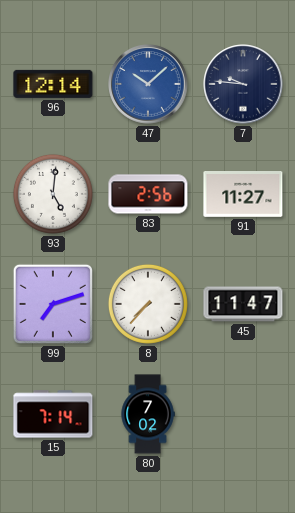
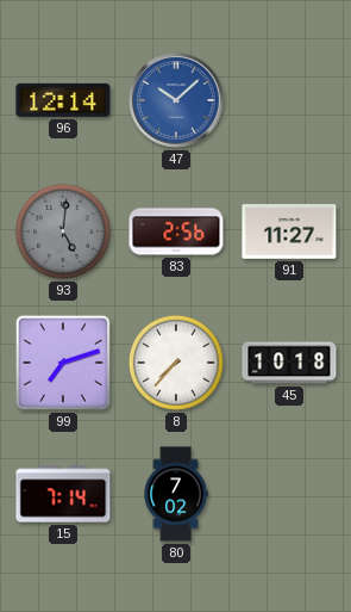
7: 9:46 -> none
93 dial: white -> grey
45: 11:47 -> 10:18
